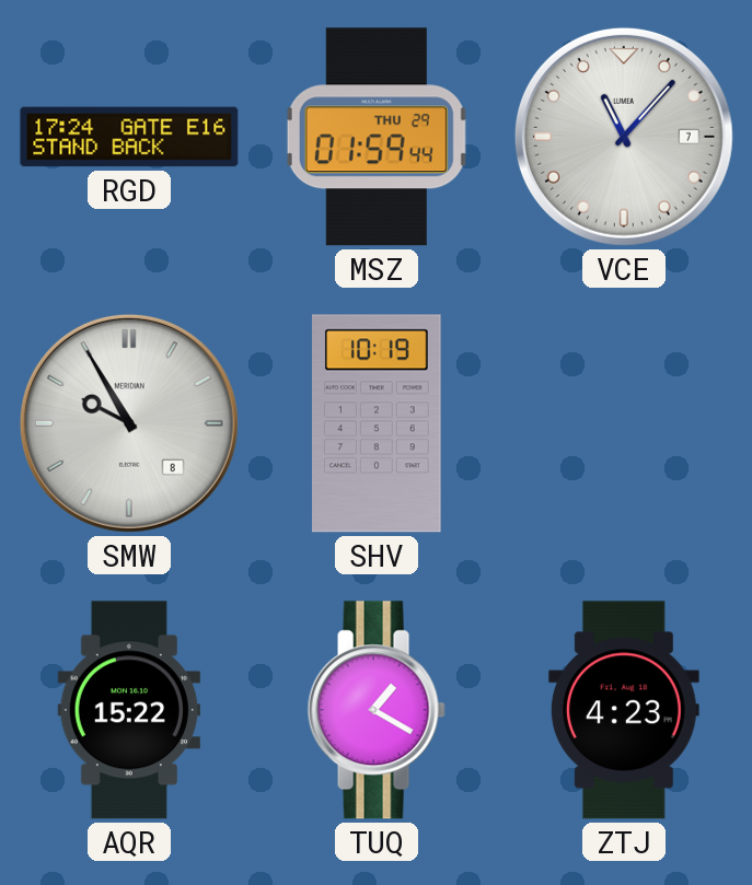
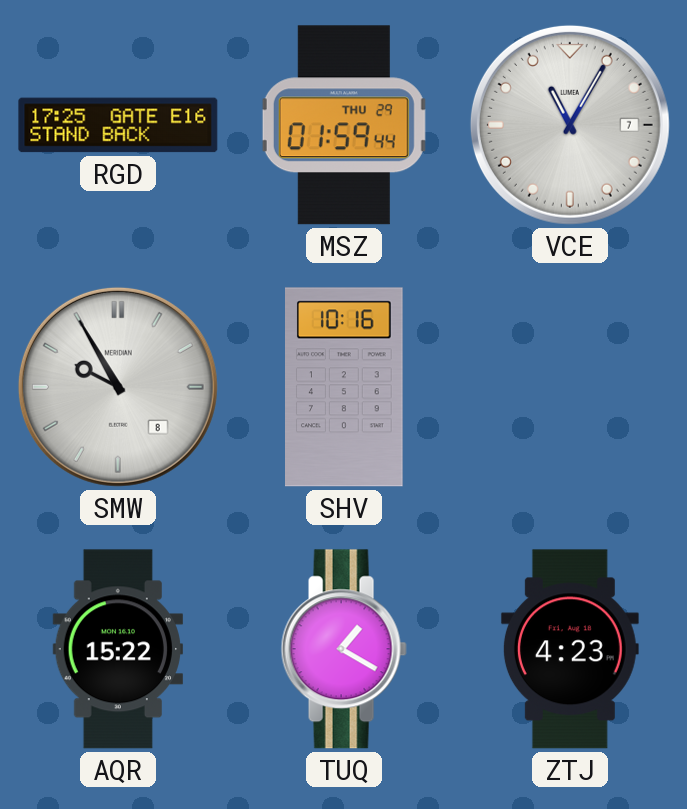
RGD: 17:24 -> 17:25
VCE: 11:07 -> 11:05
SHV: 10:19 -> 10:16
